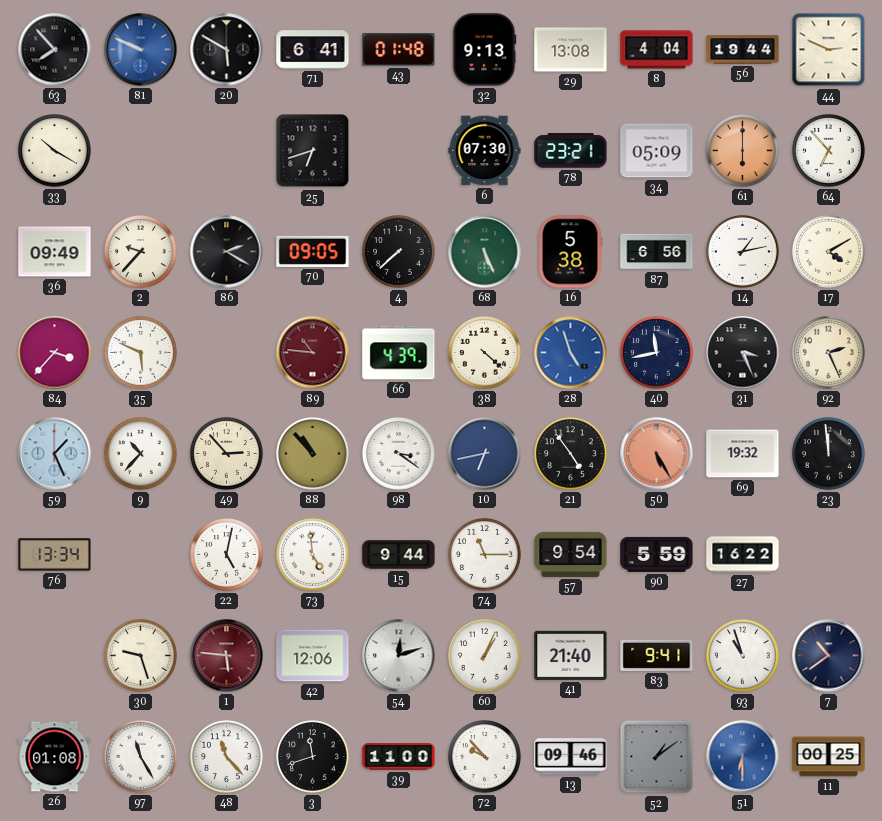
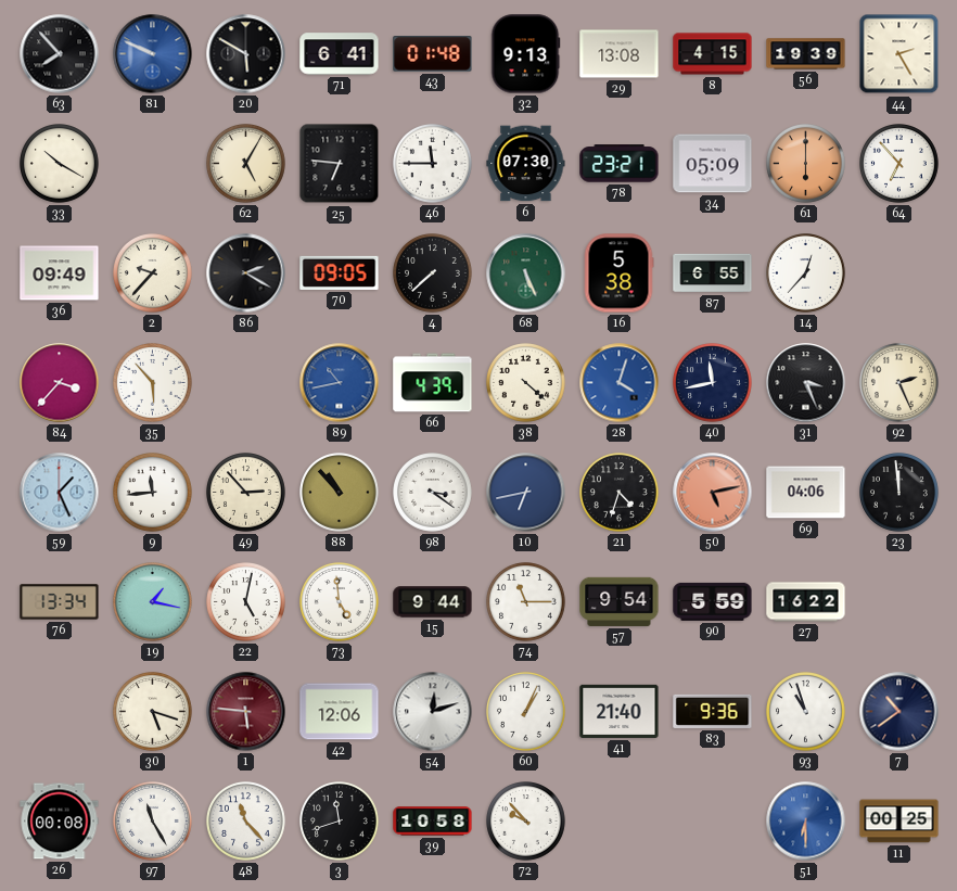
8: 4:04 -> 4:15
56: 19:44 -> 19:39
44: 2:49 -> 2:25
62: none -> 5:05
25: 6:42 -> 6:46
46: none -> 11:45
87: 6:56 -> 6:55
14: 1:13 -> 12:37
17: 4:10 -> none
35: 5:49 -> 5:53
89: 10:46 -> 10:43
89 dial: burgundy -> blue
28: 4:57 -> 4:03
9: 10:37 -> 11:44
21: 4:54 -> 4:33
50: 5:25 -> 5:13
69: 19:32 -> 04:06
19: none -> 1:17
30: 9:27 -> 5:18
83: 9:41 -> 9:36
26: 01:08 -> 00:08
39: 11:00 -> 10:58
13: 09:46 -> none
52: 1:09 -> none
